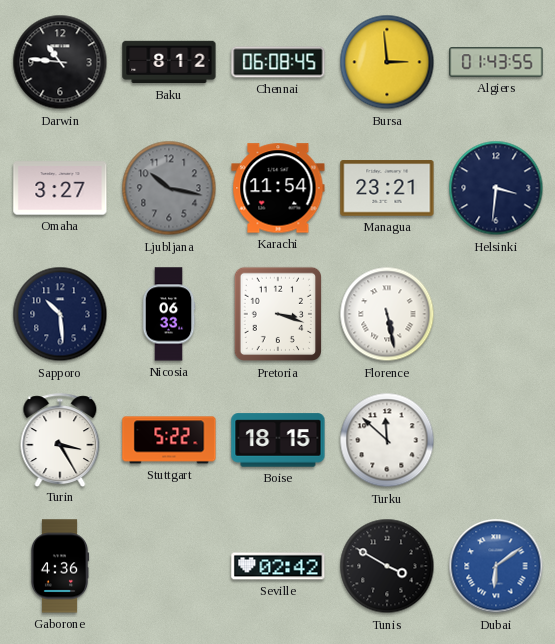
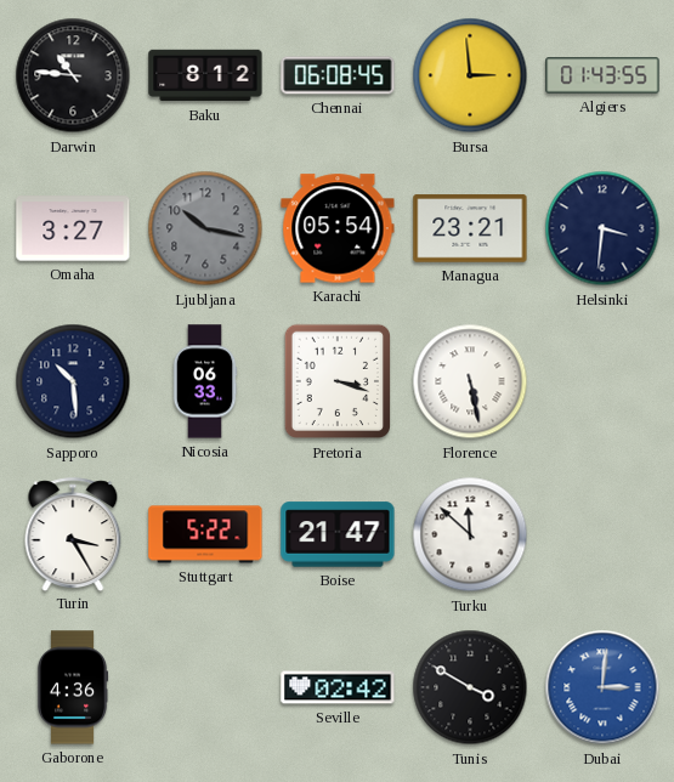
Karachi: 11:54 -> 05:54
Boise: 18:15 -> 21:47
Dubai: 6:09 -> 3:01
